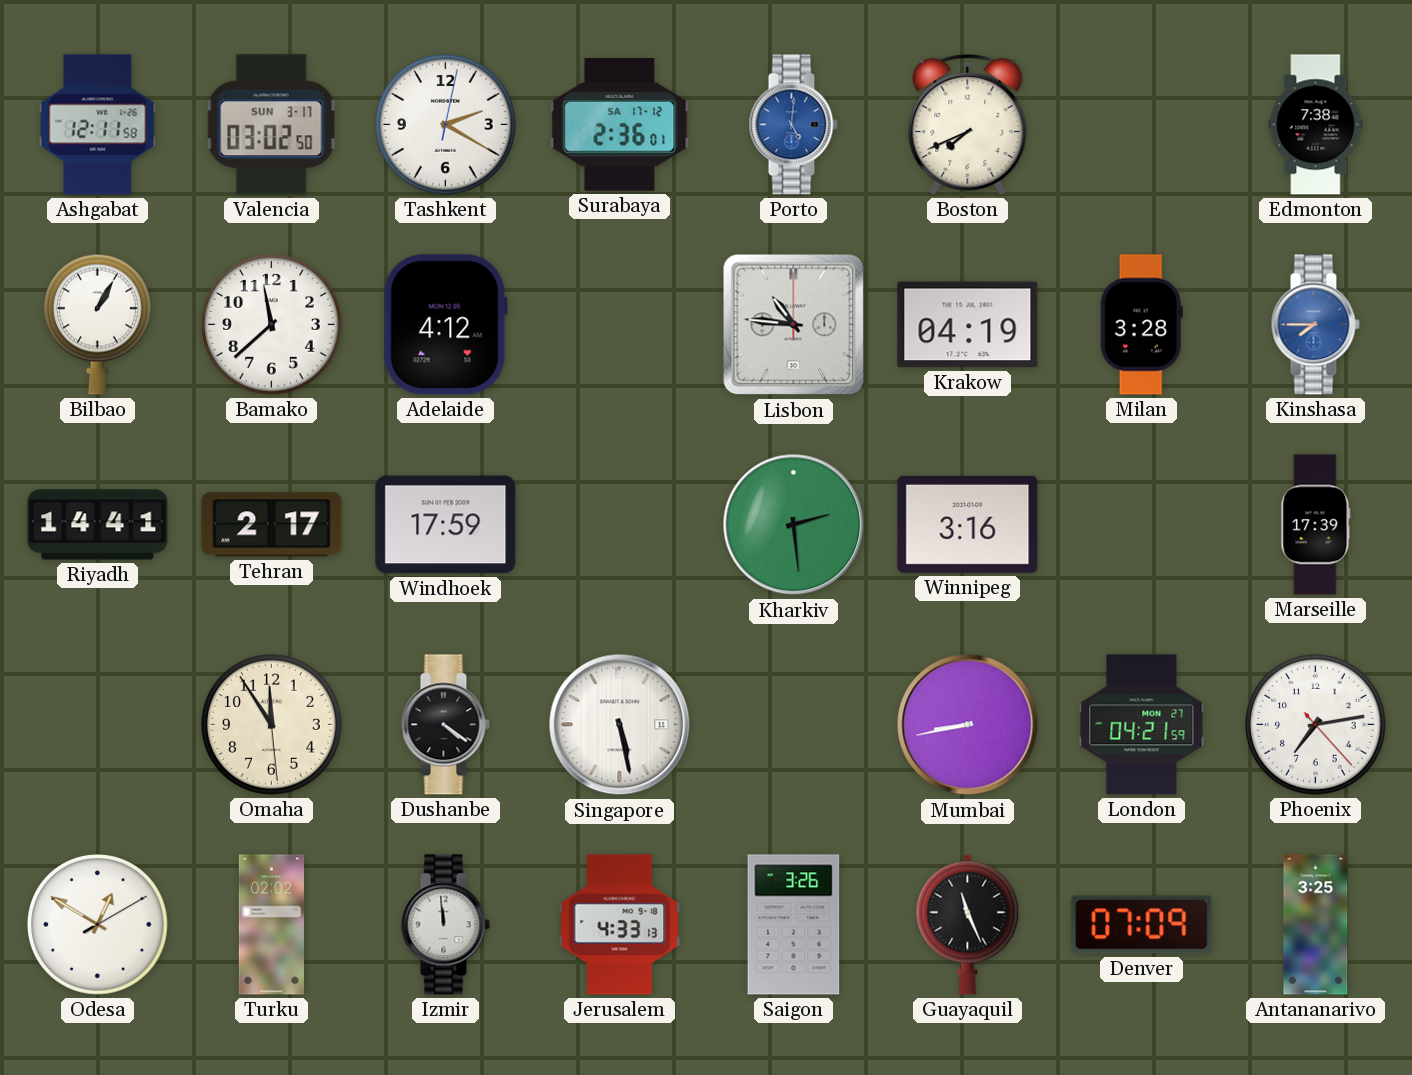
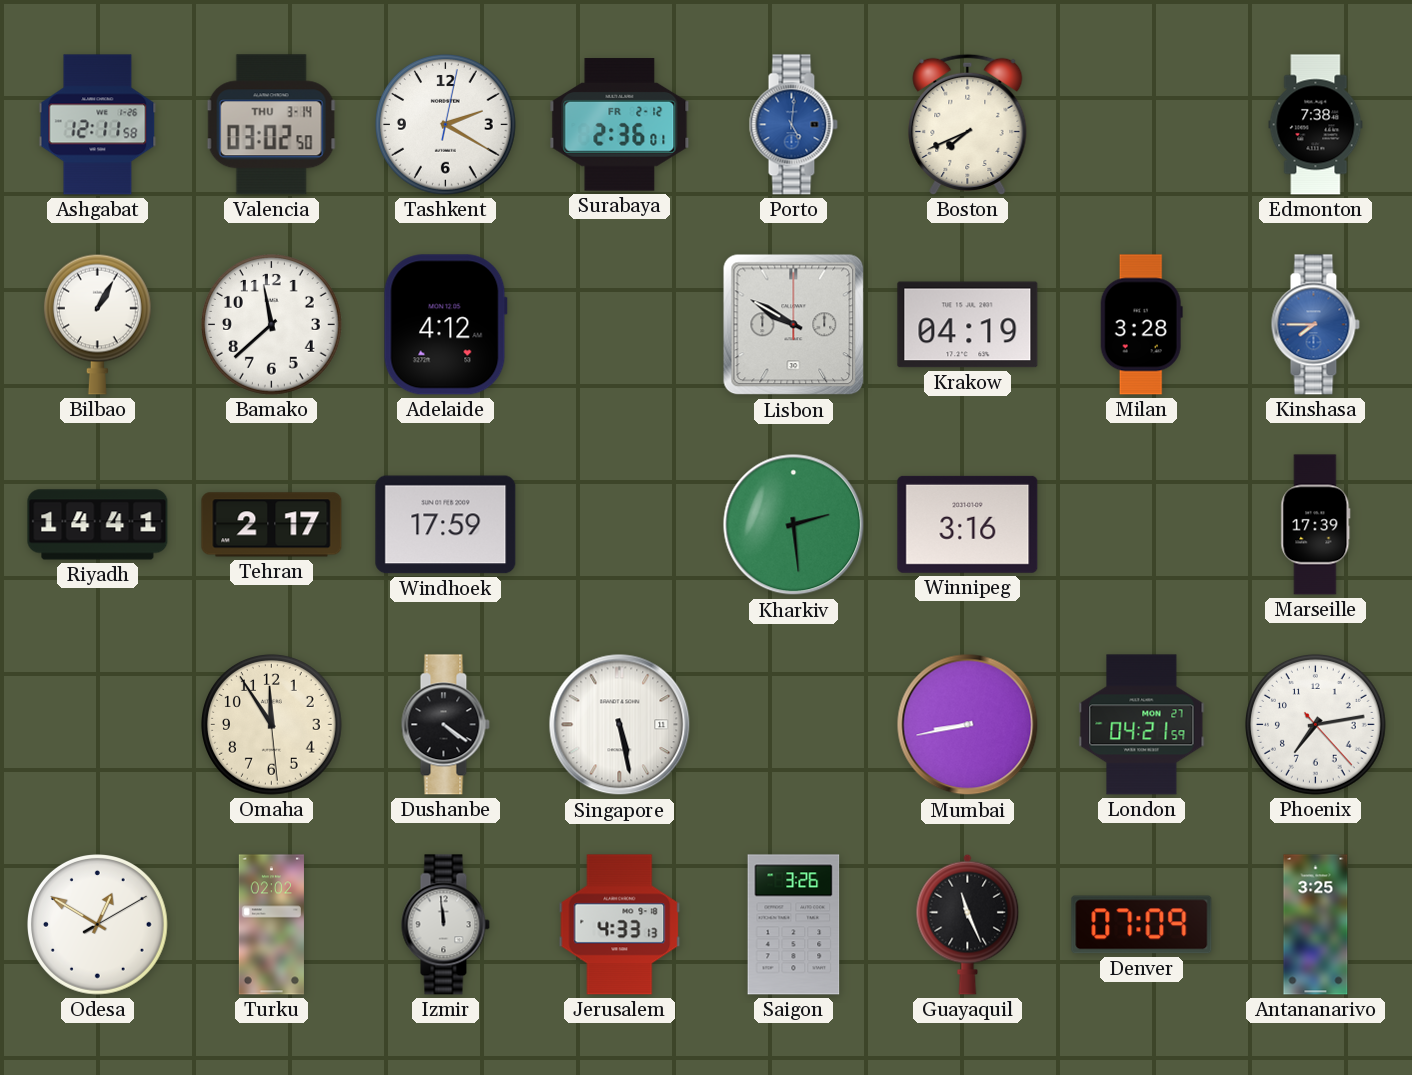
Valencia date: SUN 3-17 -> THU 3-14
Surabaya date: SA 17-12 -> FR 2-12
Lisbon: 10:46 -> 9:50
